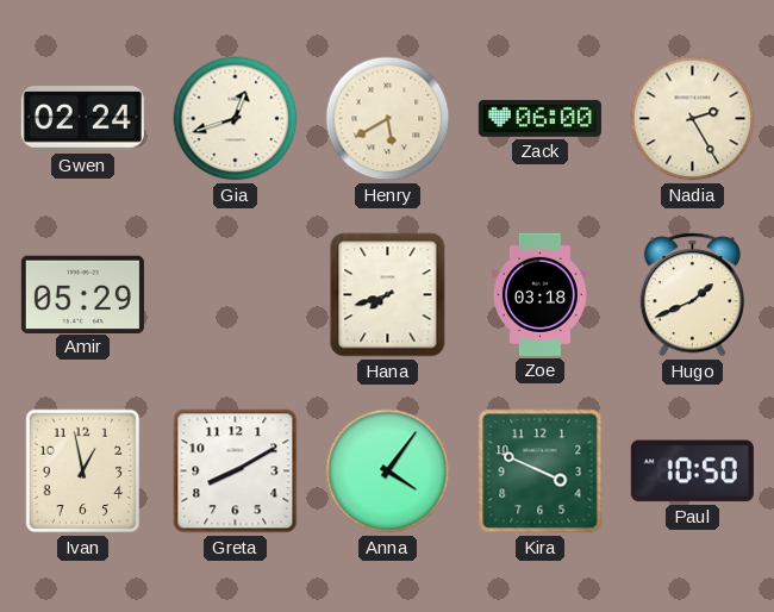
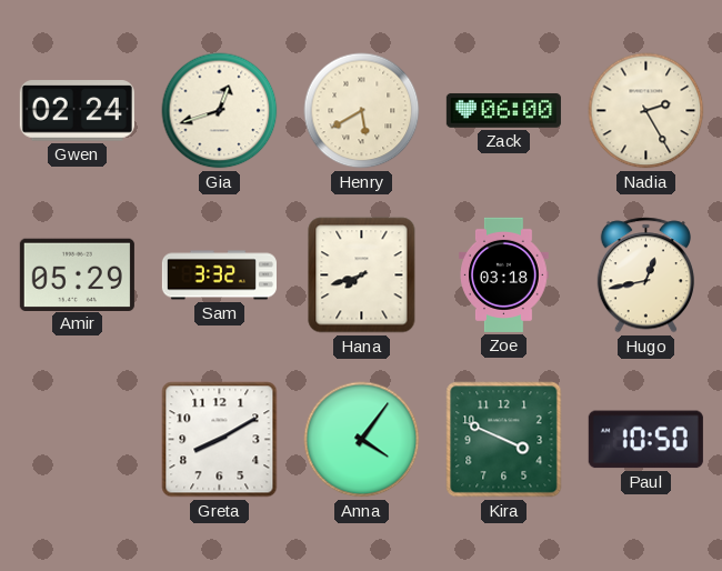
Sam: none -> 3:32
Hugo: 1:41 -> 12:43
Ivan: 12:58 -> none
